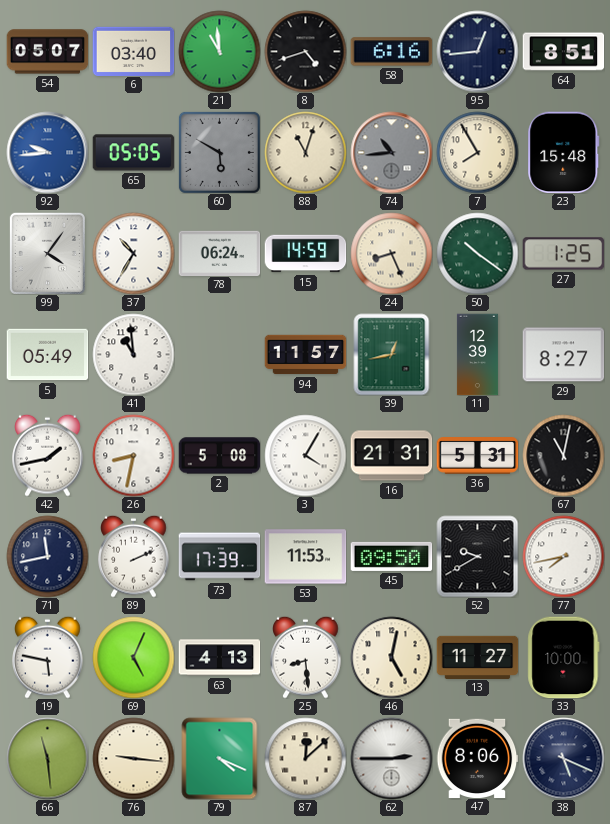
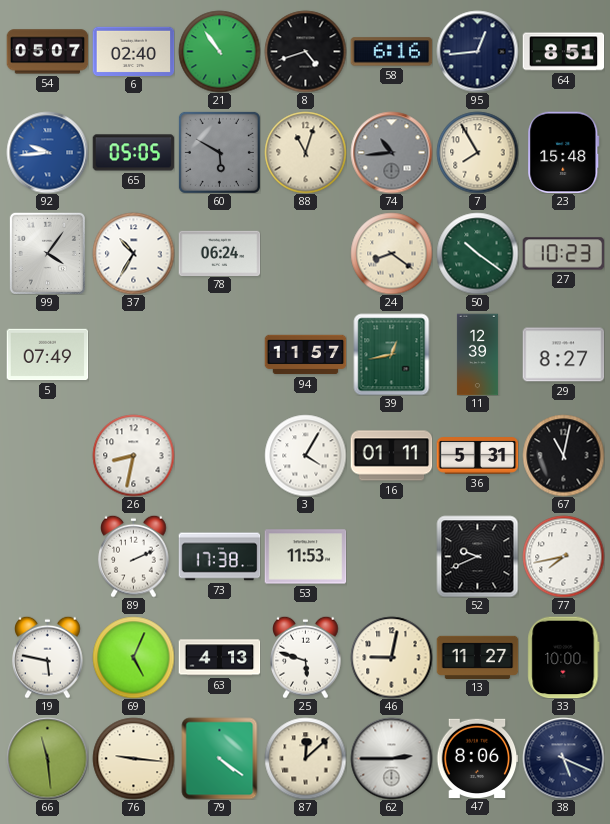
6: 03:40 -> 02:40
21: 10:59 -> 10:54
15: 14:59 -> none
24: 8:26 -> 8:21
27: 1:25 -> 10:23
5: 05:49 -> 07:49
41: 10:59 -> none
42: 1:43 -> none
2: 5:08 -> none
16: 21:31 -> 01:11
71: 11:43 -> none
73: 17:39 -> 17:38
45: 09:50 -> none
52: 9:40 -> 9:41
25: 8:29 -> 5:48
46: 5:02 -> 9:02
79: 4:19 -> 4:21
